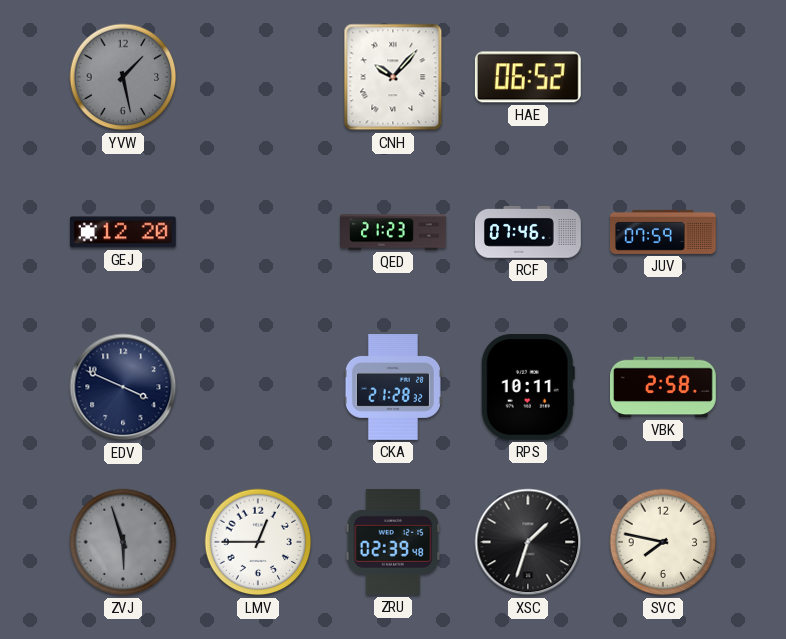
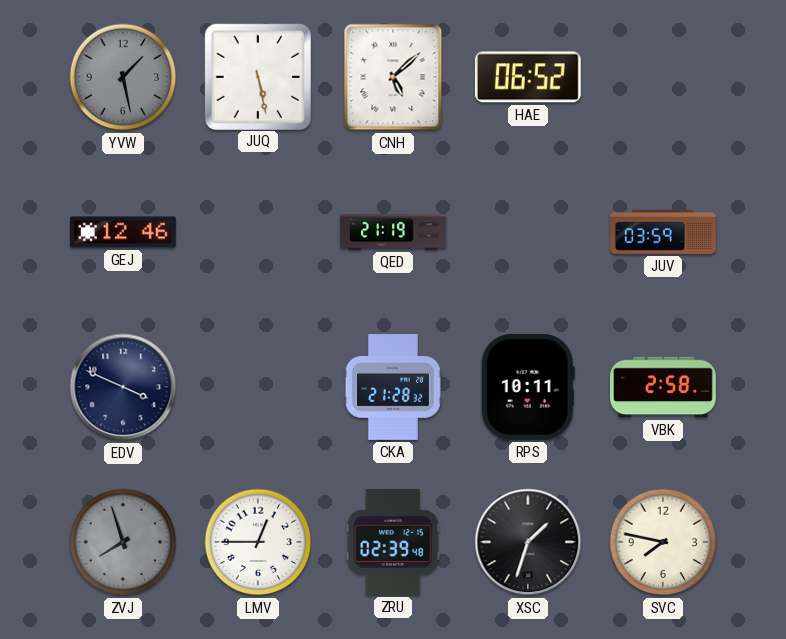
JUQ: none -> 5:28
CNH: 10:07 -> 5:08
GEJ: 12:20 -> 12:46
QED: 21:23 -> 21:19
RCF: 07:46 -> none
JUV: 07:59 -> 03:59
ZVJ: 5:57 -> 7:57
